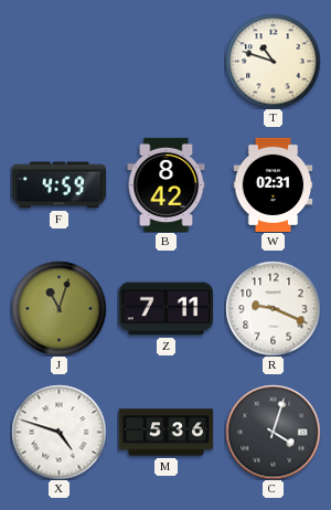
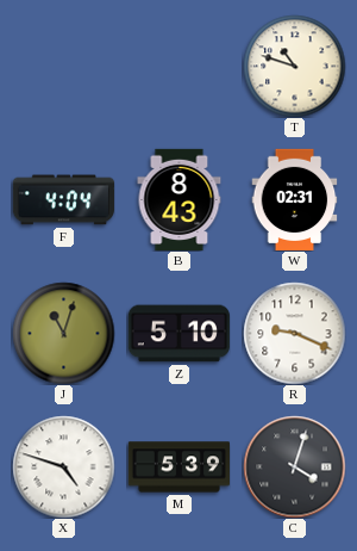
F: 4:59 -> 4:04
B: 8:42 -> 8:43
Z: 7:11 -> 5:10
M: 5:36 -> 5:39
